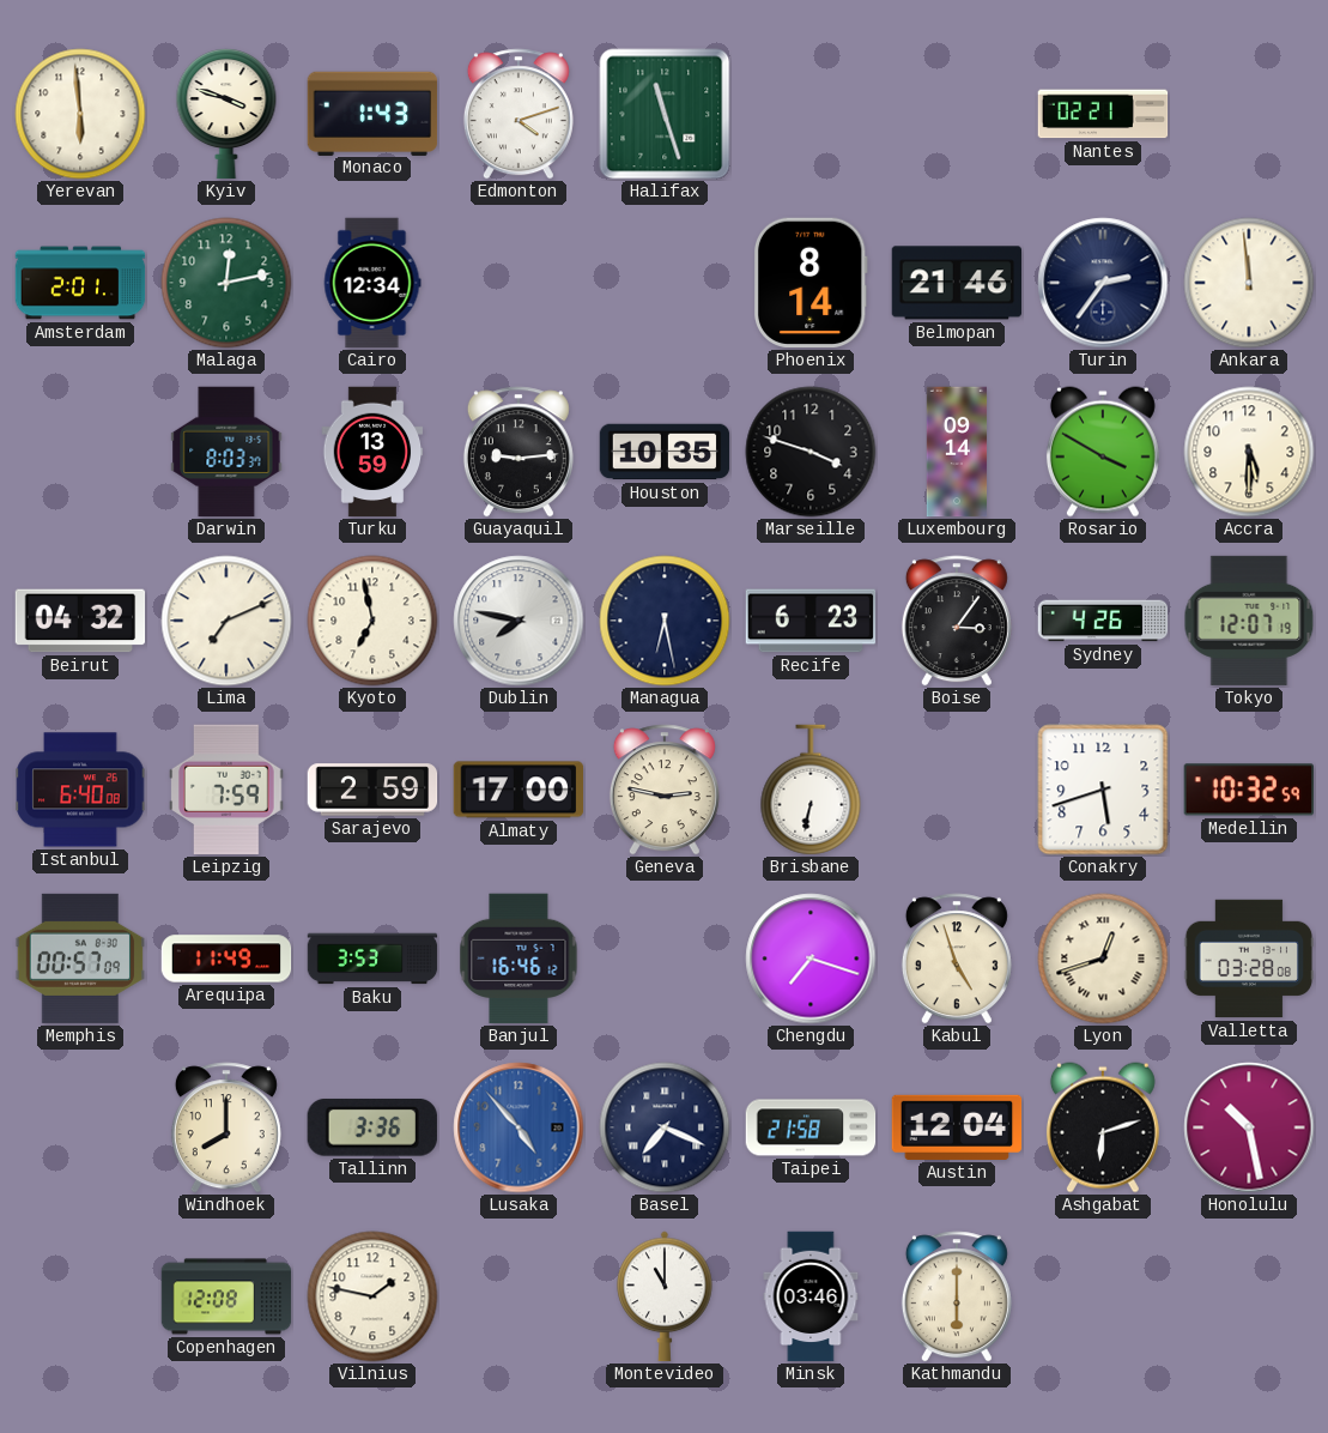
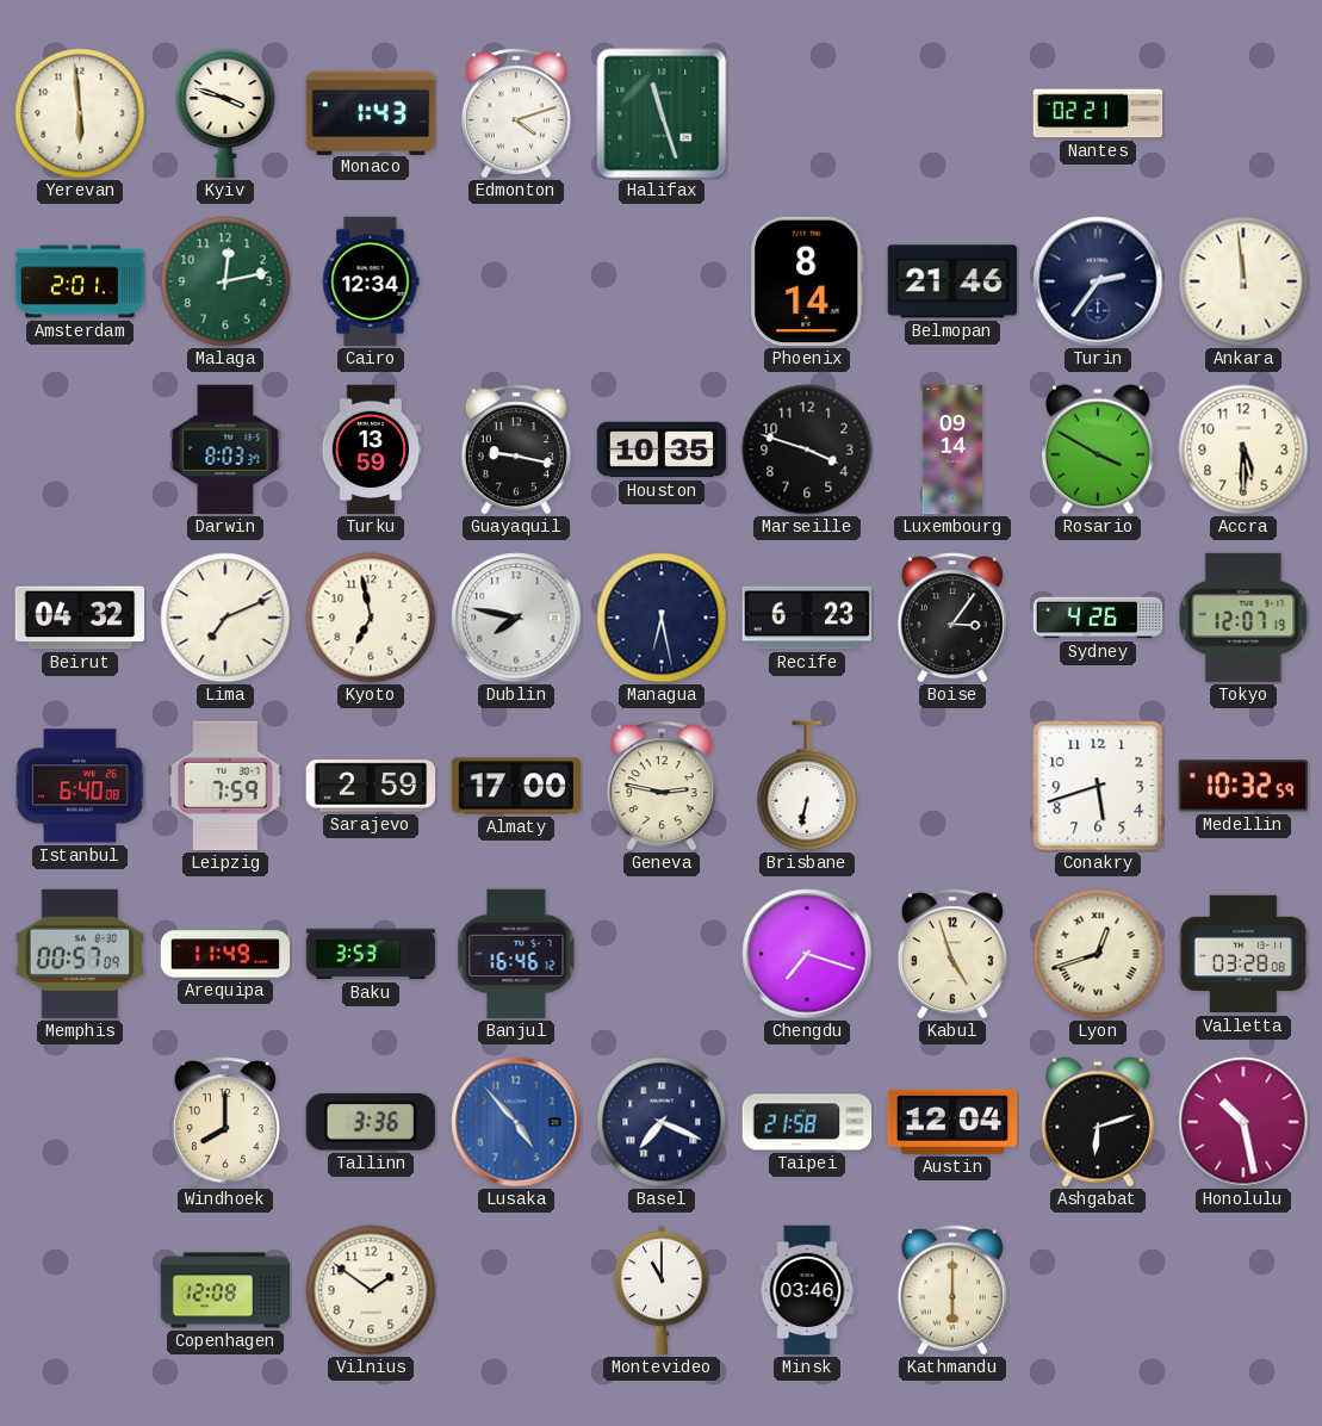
Guayaquil: 9:14 -> 9:17
Vilnius: 1:47 -> 1:51
